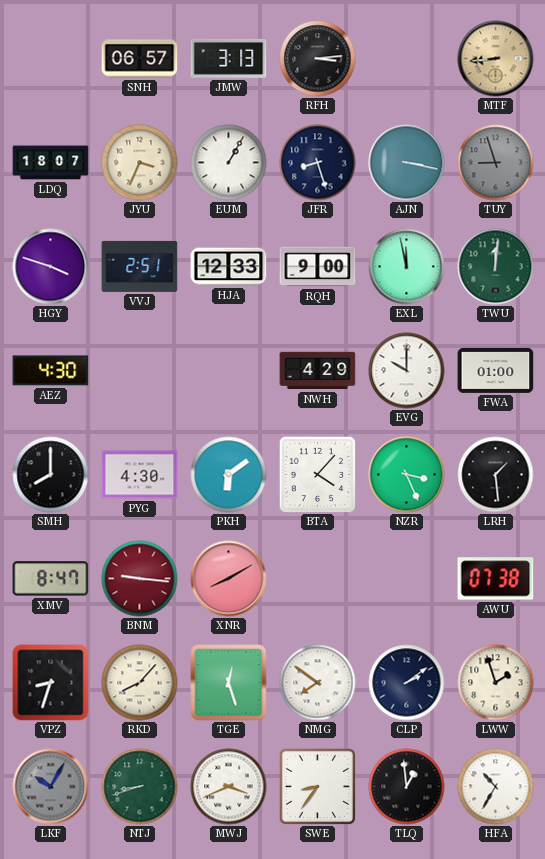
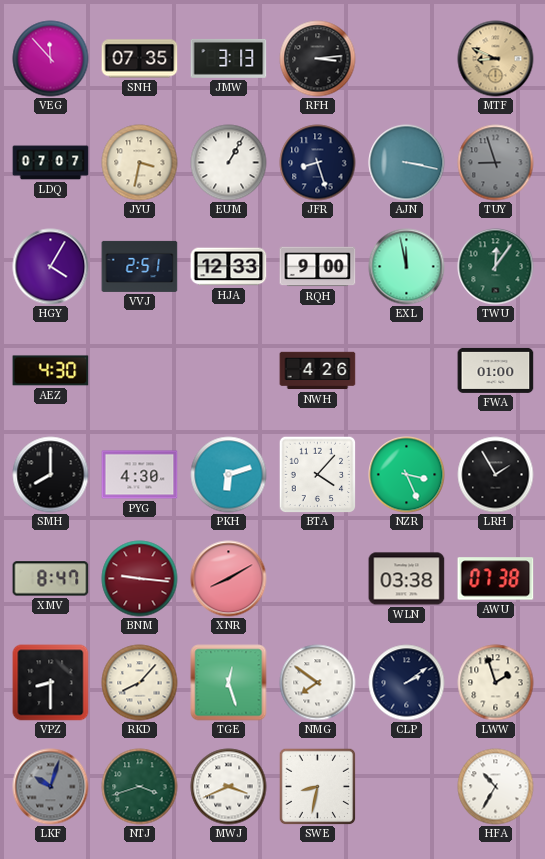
VEG: none -> 11:53
SNH: 06:57 -> 07:35
MTF: 8:44 -> 8:49
LDQ: 18:07 -> 07:07
JYU: 3:34 -> 3:32
HGY: 3:48 -> 4:05
TWU: 12:01 -> 12:06
NWH: 4:29 -> 4:26
EVG: 10:00 -> none
PKH: 6:09 -> 6:12
LRH: 1:29 -> 1:55
WLN: none -> 03:38
VPZ: 8:33 -> 8:30
LKF: 10:05 -> 10:03
NTJ: 8:42 -> 3:42
SWE: 8:36 -> 8:32
TLQ: 12:59 -> none
